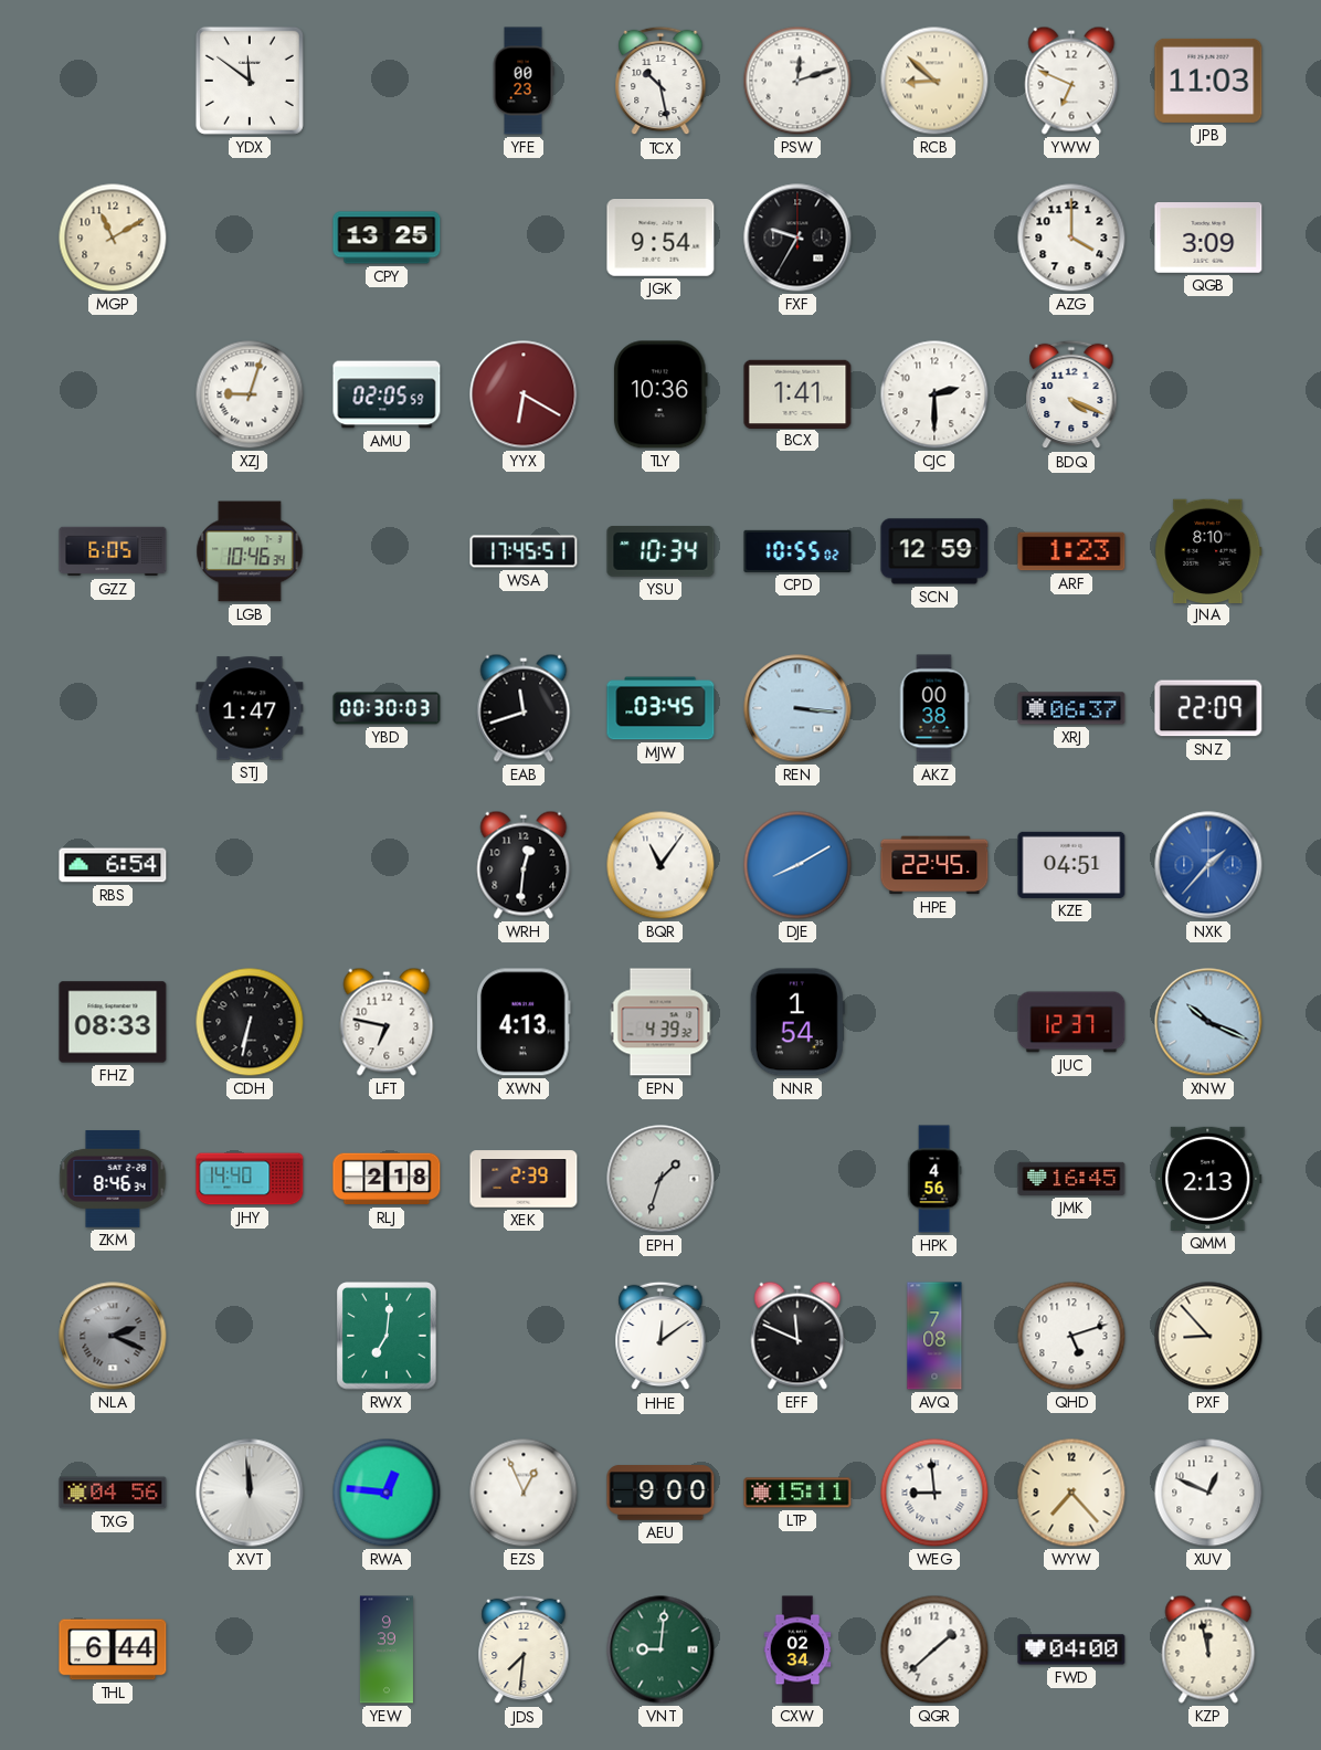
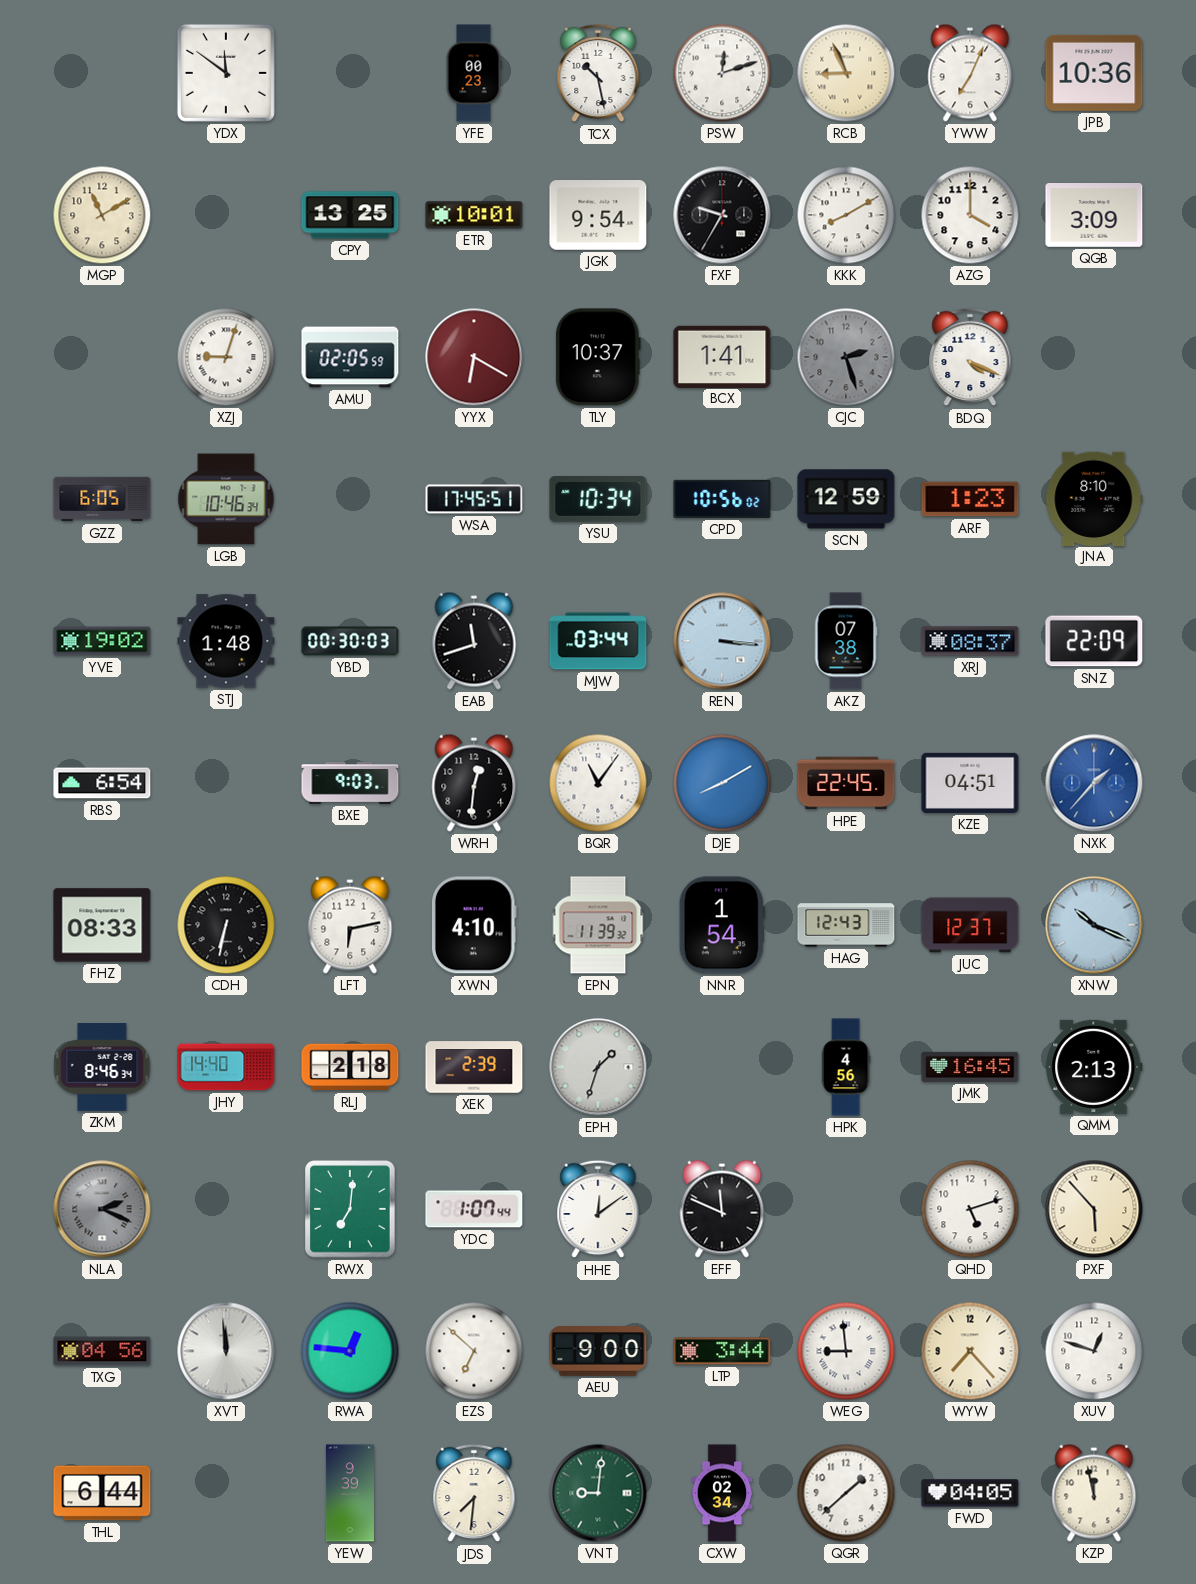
RCB: 8:52 -> 8:56
YWW: 6:49 -> 7:04
JPB: 11:03 -> 10:36
ETR: none -> 10:01
KKK: none -> 8:10
TLY: 10:36 -> 10:37
CJC: 2:30 -> 2:27
CJC dial: white -> grey
CPD: 10:55 -> 10:56
YVE: none -> 19:02
STJ: 1:47 -> 1:48
MJW: 03:45 -> 03:44
AKZ: 00:38 -> 07:38
XRJ: 06:37 -> 08:37
BXE: none -> 9:03
LFT: 6:47 -> 6:13
XWN: 4:13 -> 4:10
EPN: 4:39 -> 11:39
HAG: none -> 12:43
YDC: none -> 1:07
AVQ: 7:08 -> none
PXF: 8:53 -> 5:53
EZS: 12:56 -> 6:52
LTP: 15:11 -> 3:44
XUV: 12:49 -> 12:48
FWD: 04:00 -> 04:05
